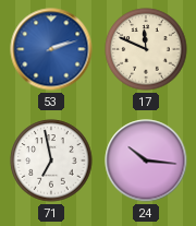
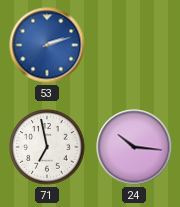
17: 11:49 -> none
